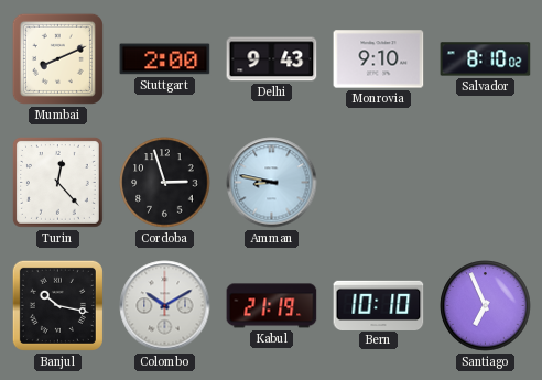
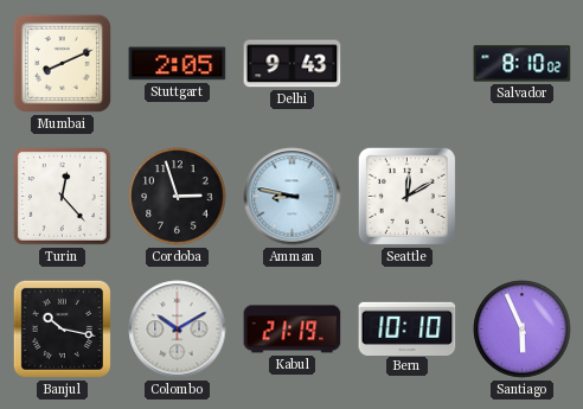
Stuttgart: 2:00 -> 2:05
Monrovia: 9:10 -> none
Seattle: none -> 12:10
Santiago: 6:56 -> 5:56
